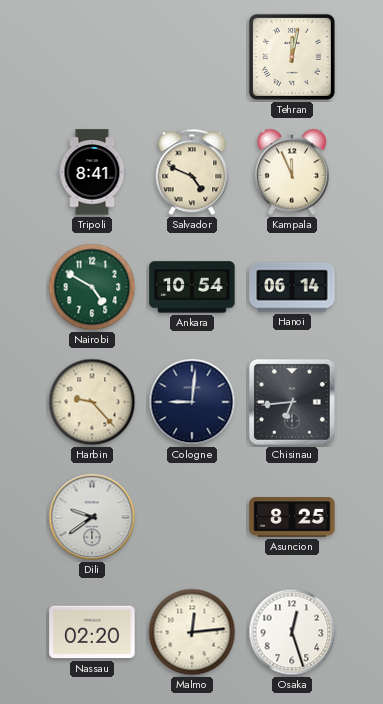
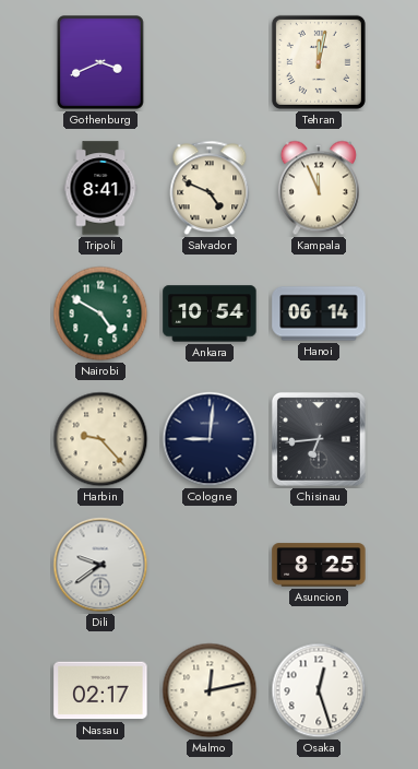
Gothenburg: none -> 3:41
Nassau: 02:20 -> 02:17
Malmo: 12:14 -> 12:13
